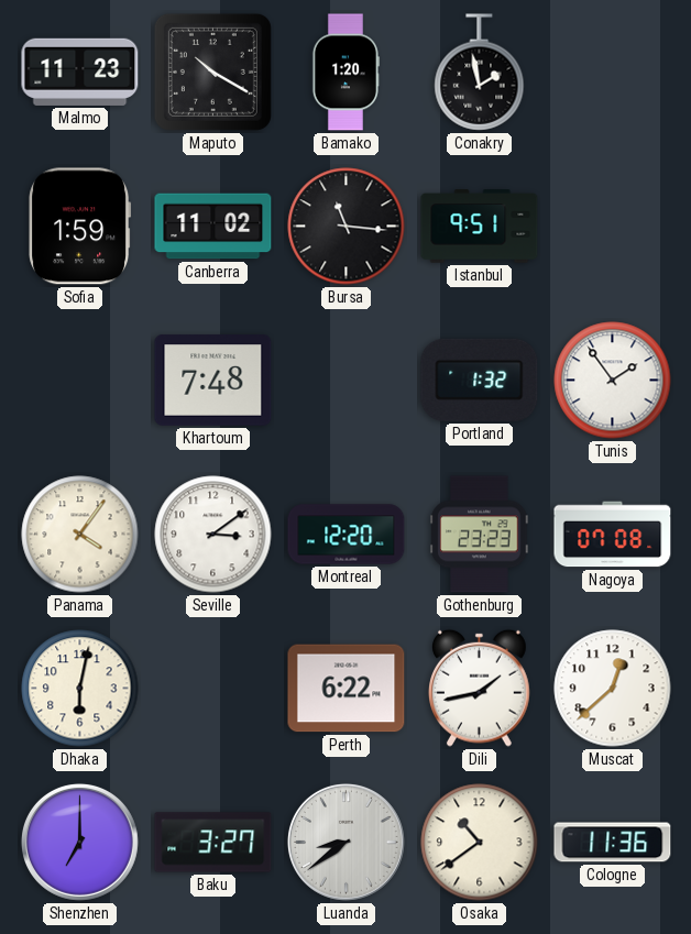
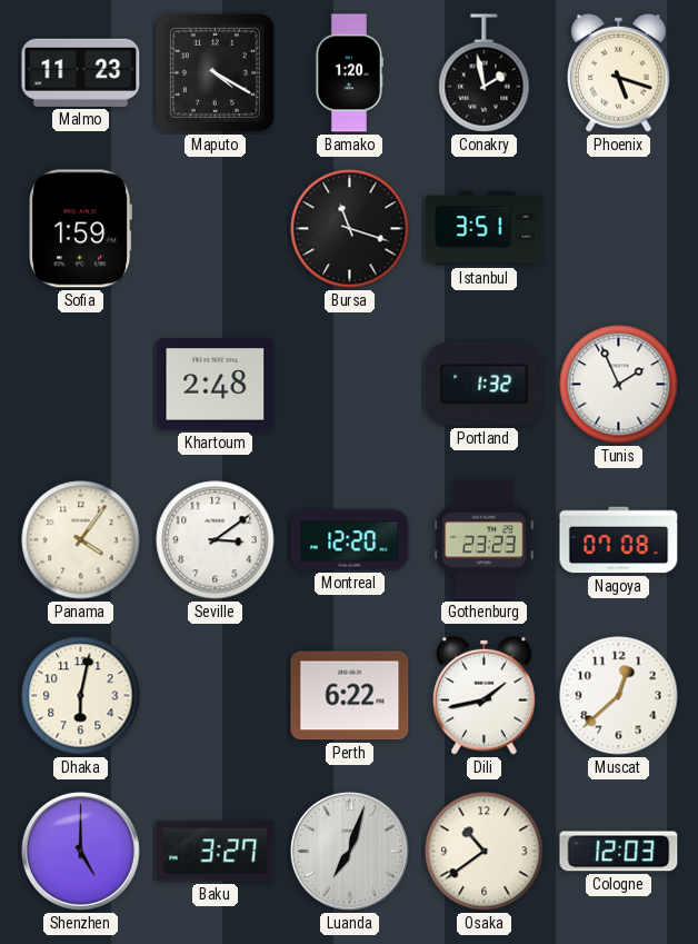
Maputo: 10:20 -> 4:20
Phoenix: none -> 5:18
Canberra: 11:02 -> none
Bursa: 11:16 -> 11:18
Istanbul: 9:51 -> 3:51
Khartoum: 7:48 -> 2:48
Tunis: 1:54 -> 1:56
Shenzhen: 7:00 -> 5:00
Luanda: 8:39 -> 7:03
Cologne: 11:36 -> 12:03
